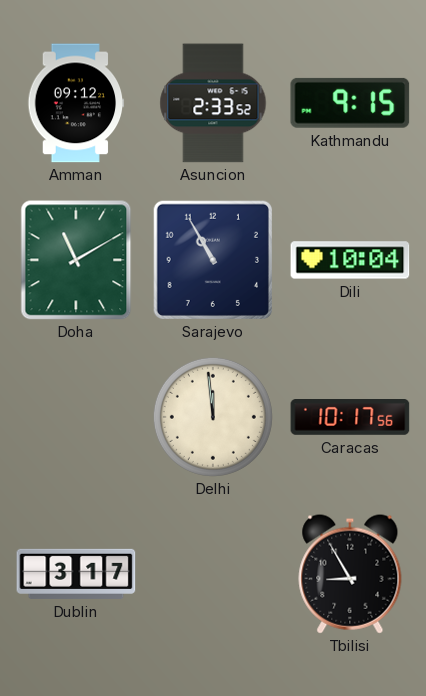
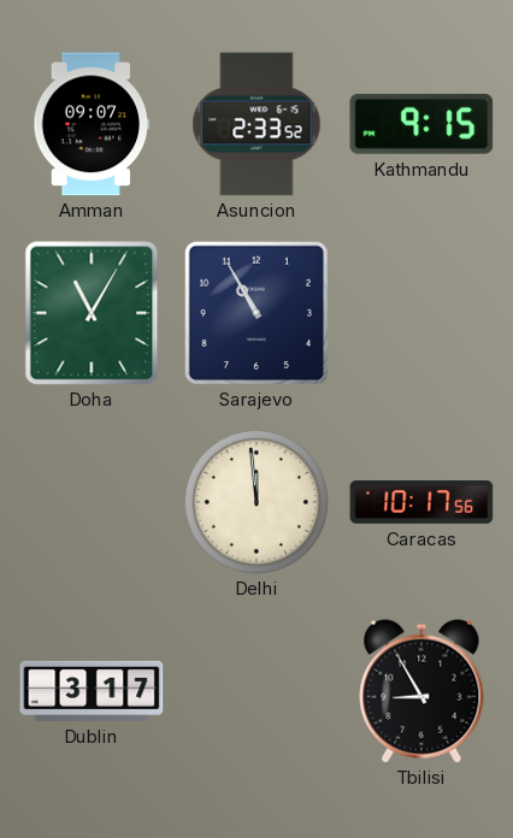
Amman: 09:12 -> 09:07
Doha: 11:10 -> 11:05
Dili: 10:04 -> none
